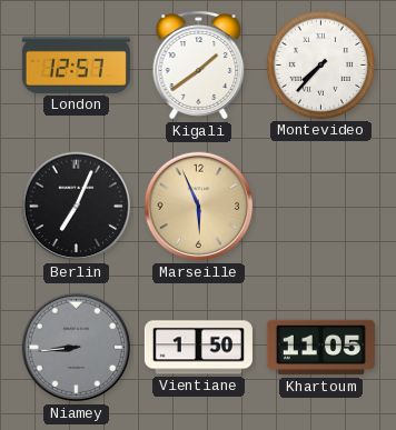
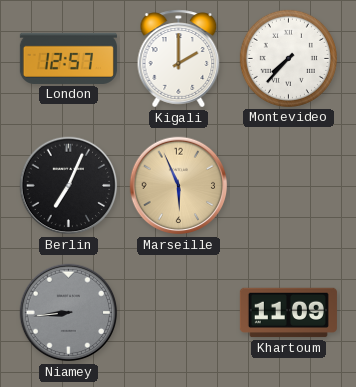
Kigali: 1:39 -> 2:00
Vientiane: 1:50 -> none
Khartoum: 11:05 -> 11:09
